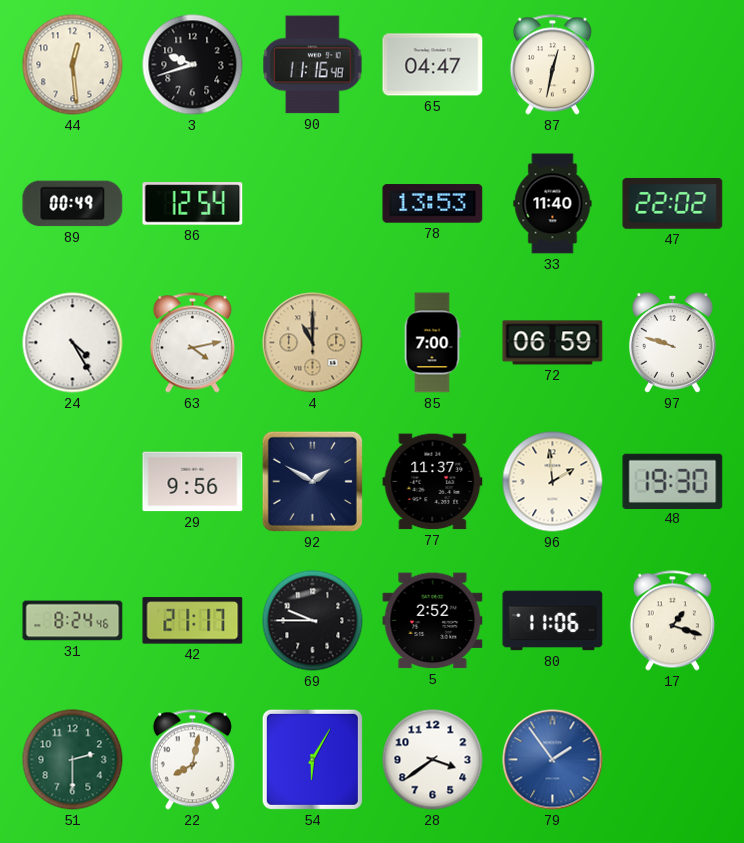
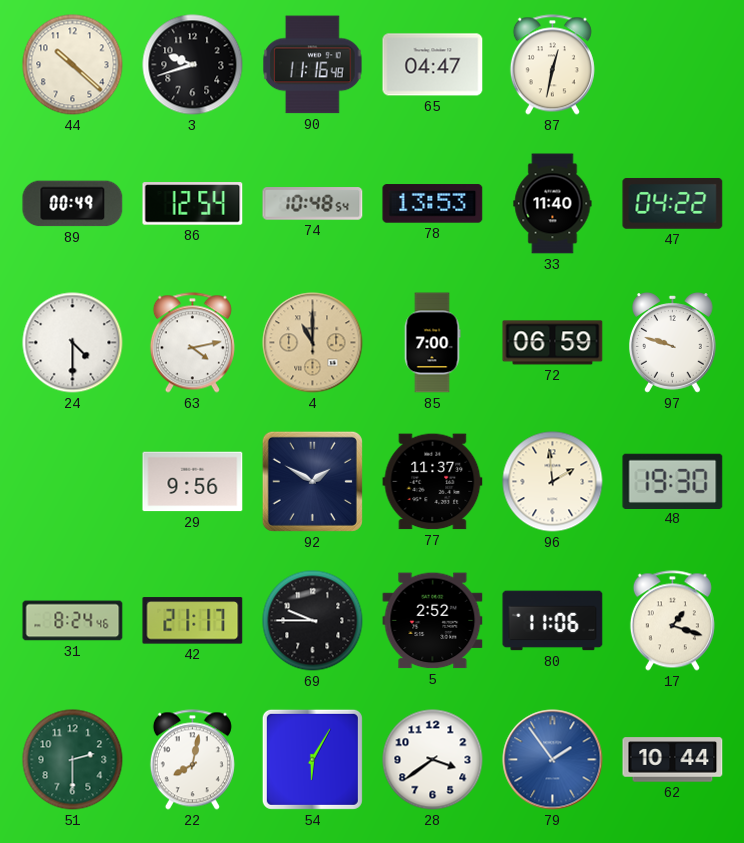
44: 12:29 -> 10:22
74: none -> 10:48
47: 22:02 -> 04:22
24: 4:25 -> 4:30
62: none -> 10:44
